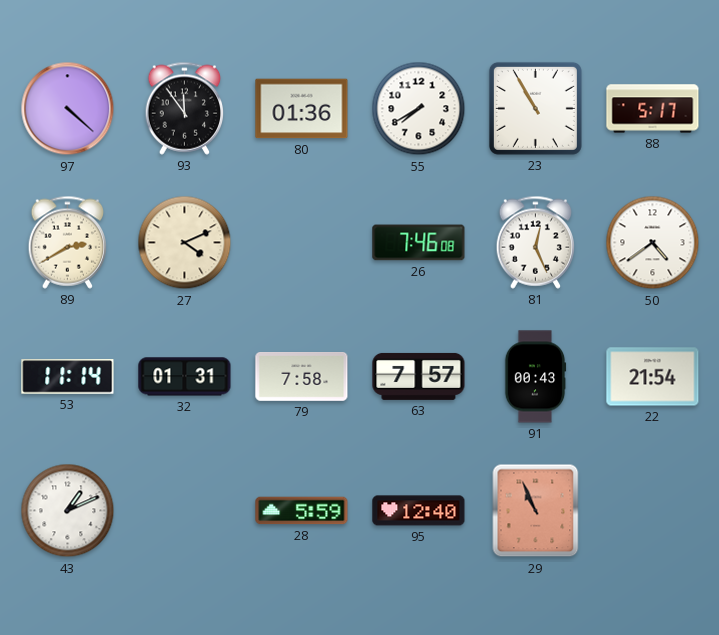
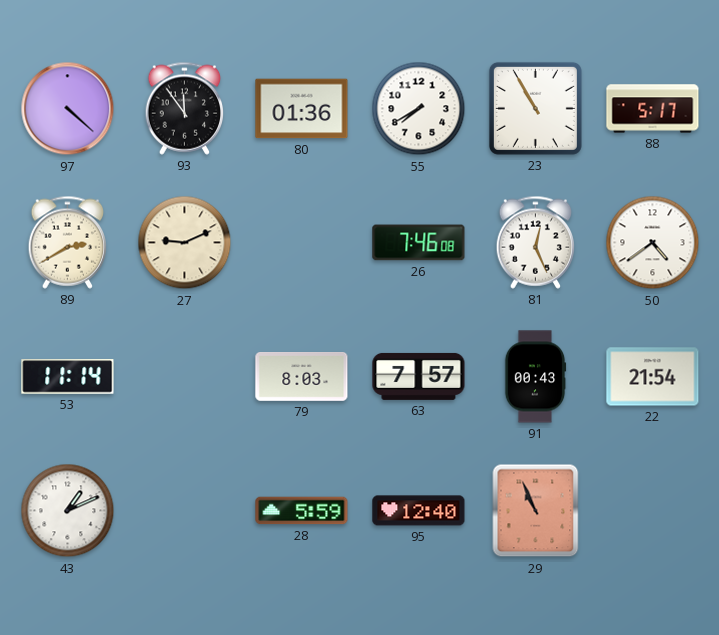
27: 4:11 -> 9:11
32: 01:31 -> none
79: 7:58 -> 8:03
